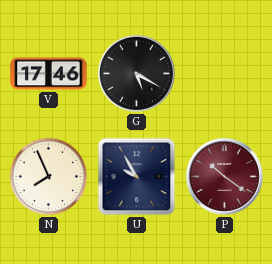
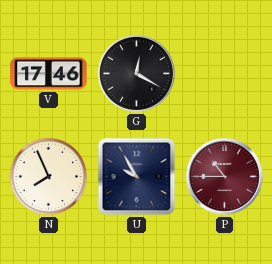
G: 5:20 -> 12:20
P: 10:21 -> 10:45
